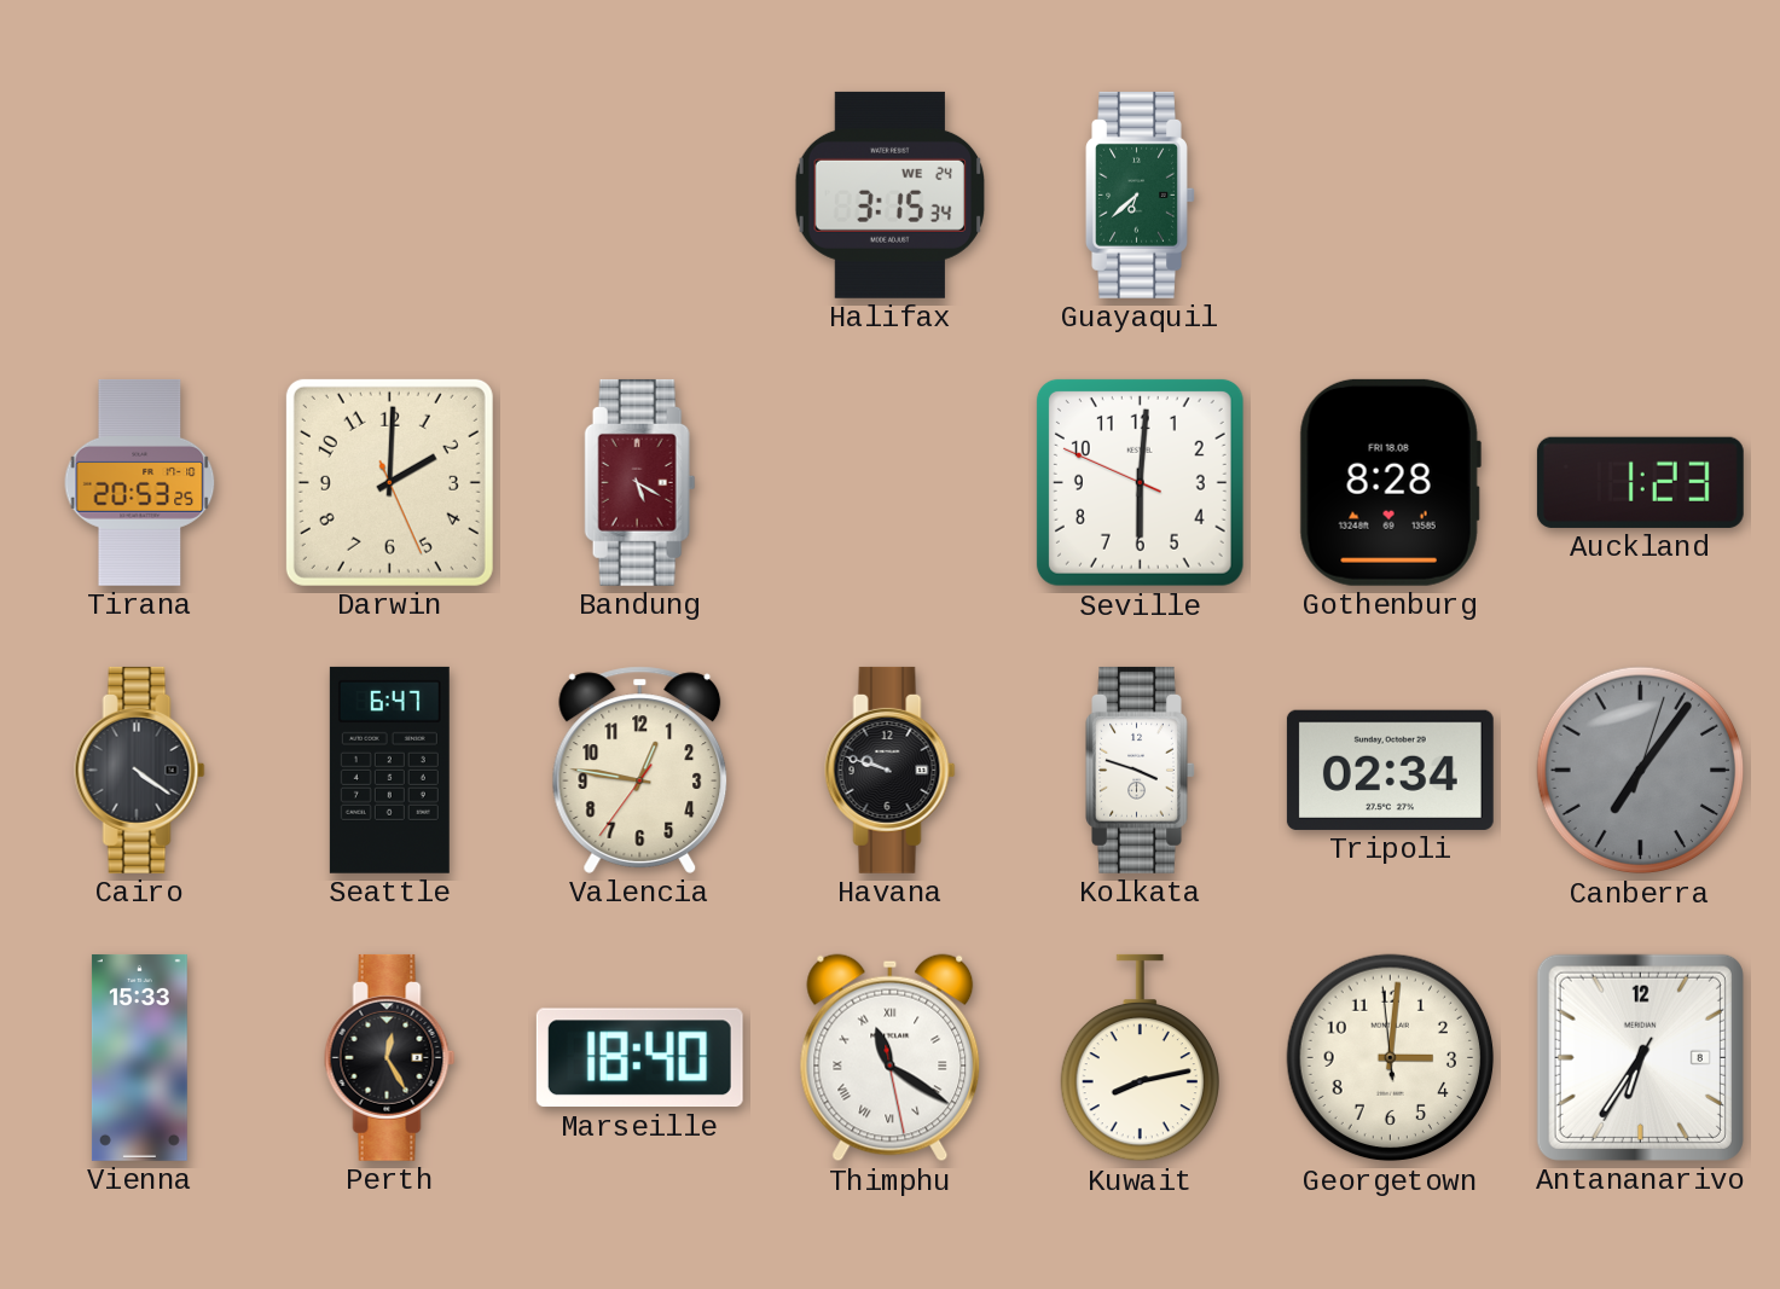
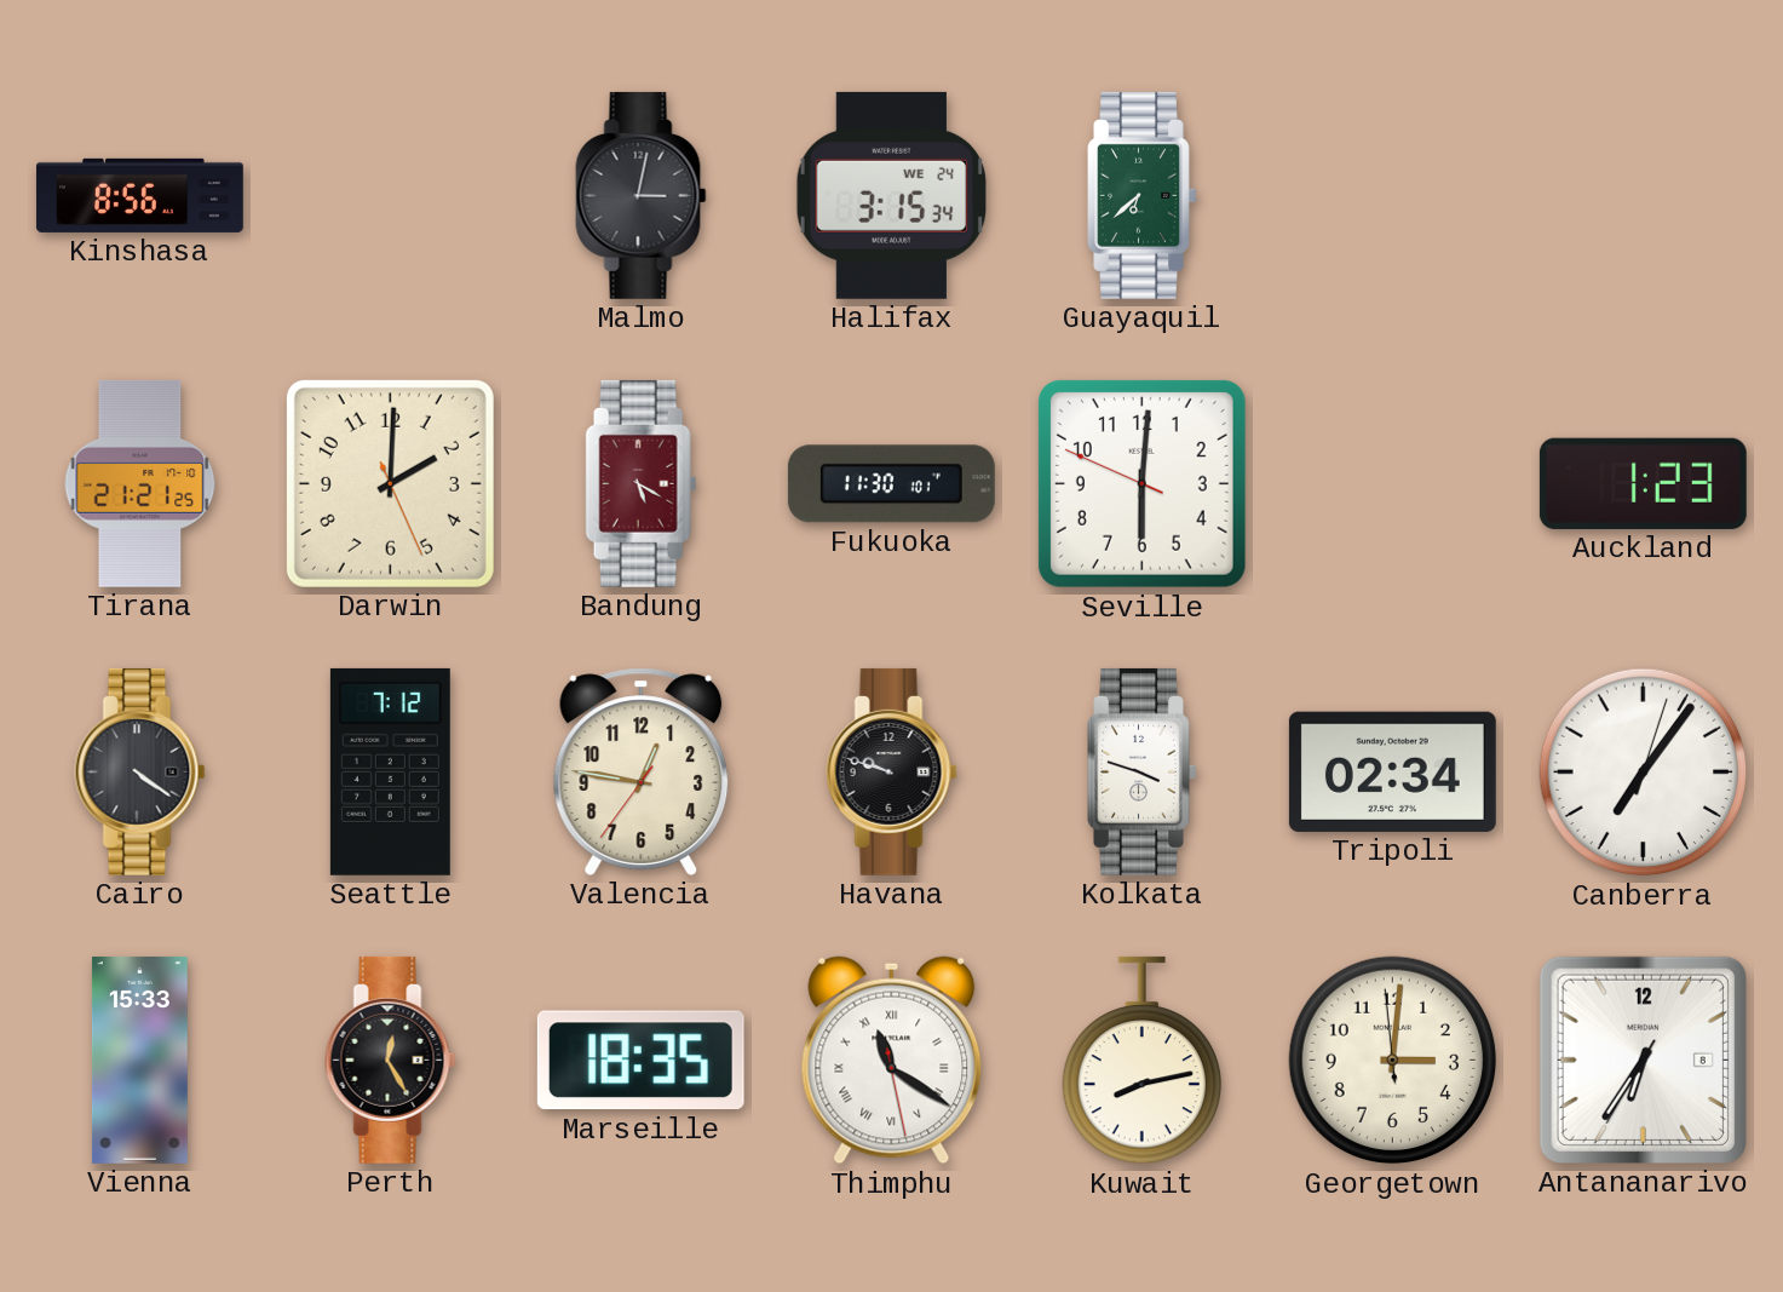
Kinshasa: none -> 8:56
Malmo: none -> 3:02
Tirana: 20:53 -> 21:21
Fukuoka: none -> 11:30
Gothenburg: 8:28 -> none
Seattle: 6:47 -> 7:12
Canberra dial: grey -> white
Marseille: 18:40 -> 18:35
